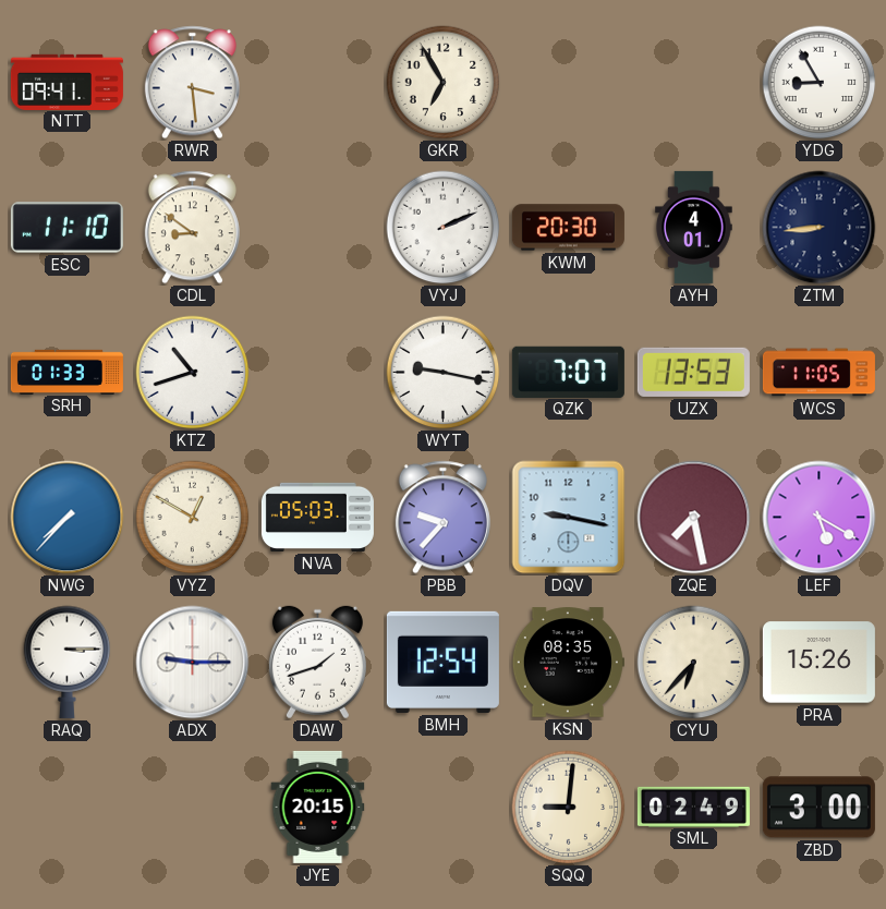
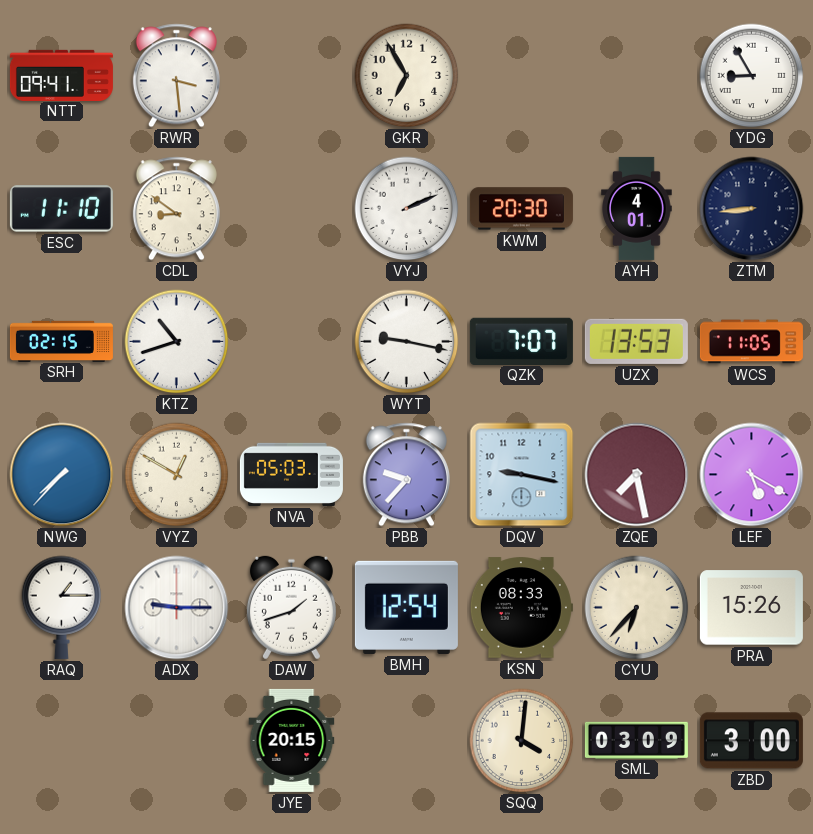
SRH: 01:33 -> 02:15
RAQ: 3:15 -> 1:15
KSN: 08:35 -> 08:33
SQQ: 9:01 -> 4:01
SML: 02:49 -> 03:09
